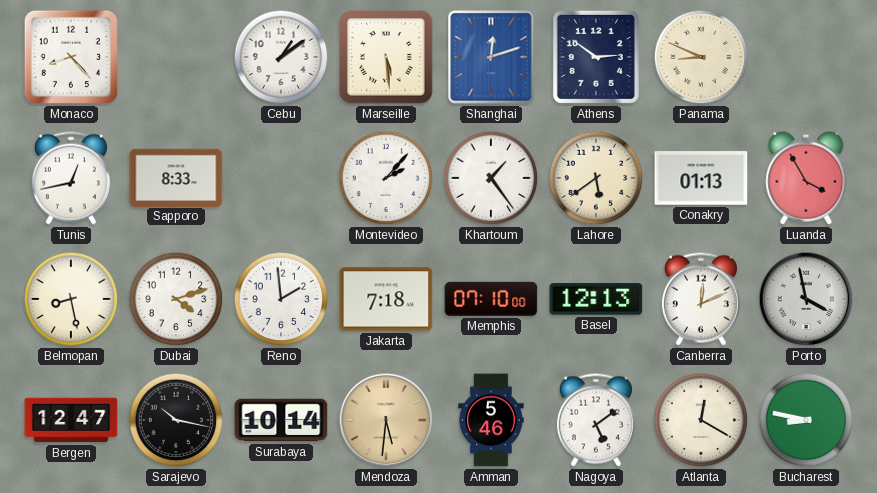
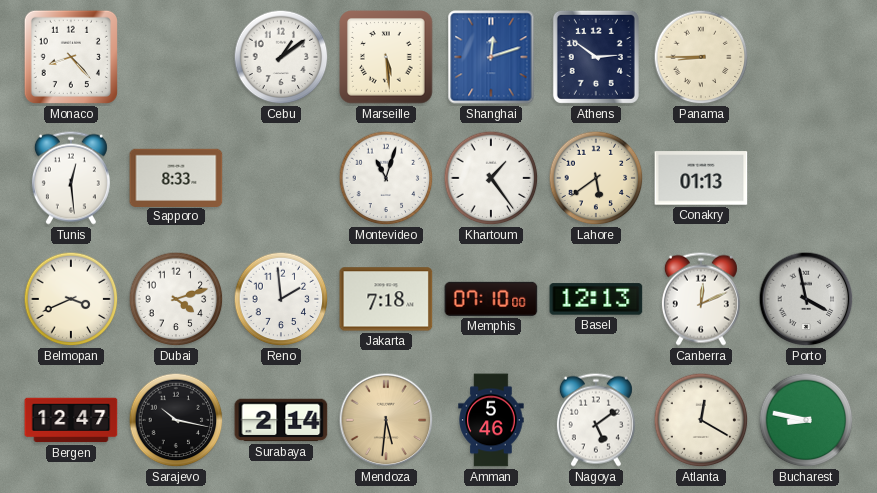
Panama: 8:49 -> 8:45
Tunis: 12:43 -> 12:29
Montevideo: 2:07 -> 11:03
Luanda: 3:55 -> none
Belmopan: 8:28 -> 3:41
Surabaya: 10:14 -> 2:14
